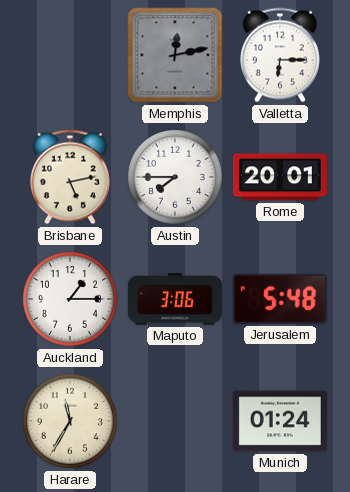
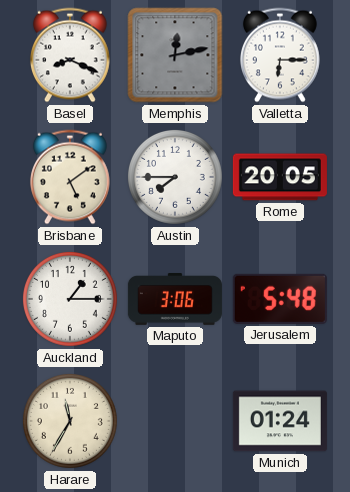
Basel: none -> 8:19
Brisbane: 5:13 -> 5:09
Rome: 20:01 -> 20:05
